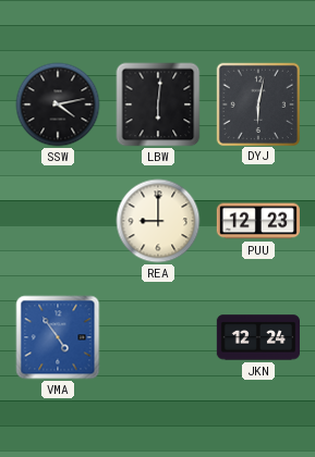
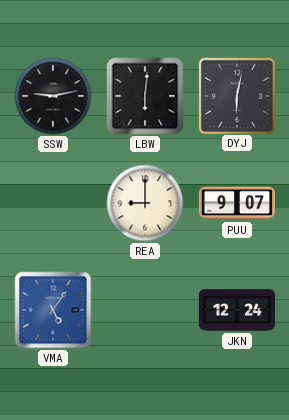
SSW: 4:13 -> 9:13
PUU: 12:23 -> 9:07
VMA: 4:54 -> 5:06
